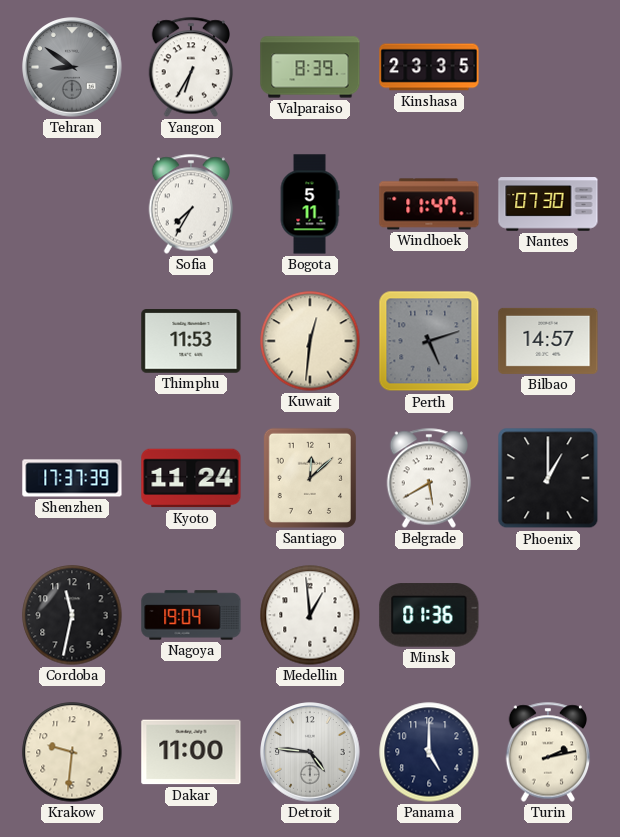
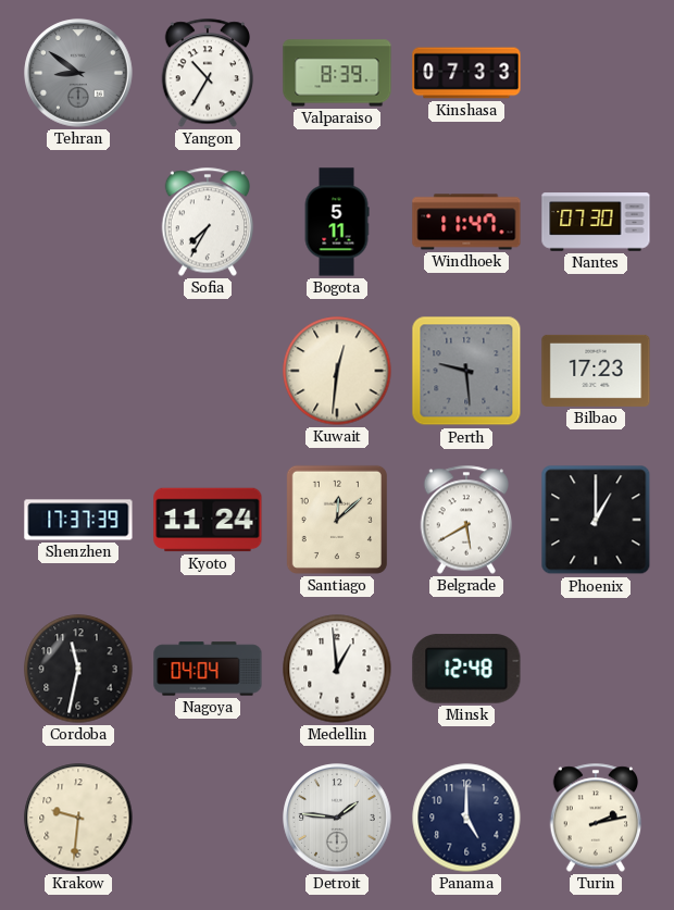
Yangon: 6:35 -> 10:35
Kinshasa: 23:35 -> 07:33
Thimphu: 11:53 -> none
Perth: 5:12 -> 9:29
Bilbao: 14:57 -> 17:23
Nagoya: 19:04 -> 04:04
Minsk: 01:36 -> 12:48
Dakar: 11:00 -> none
Detroit: 4:46 -> 1:46
